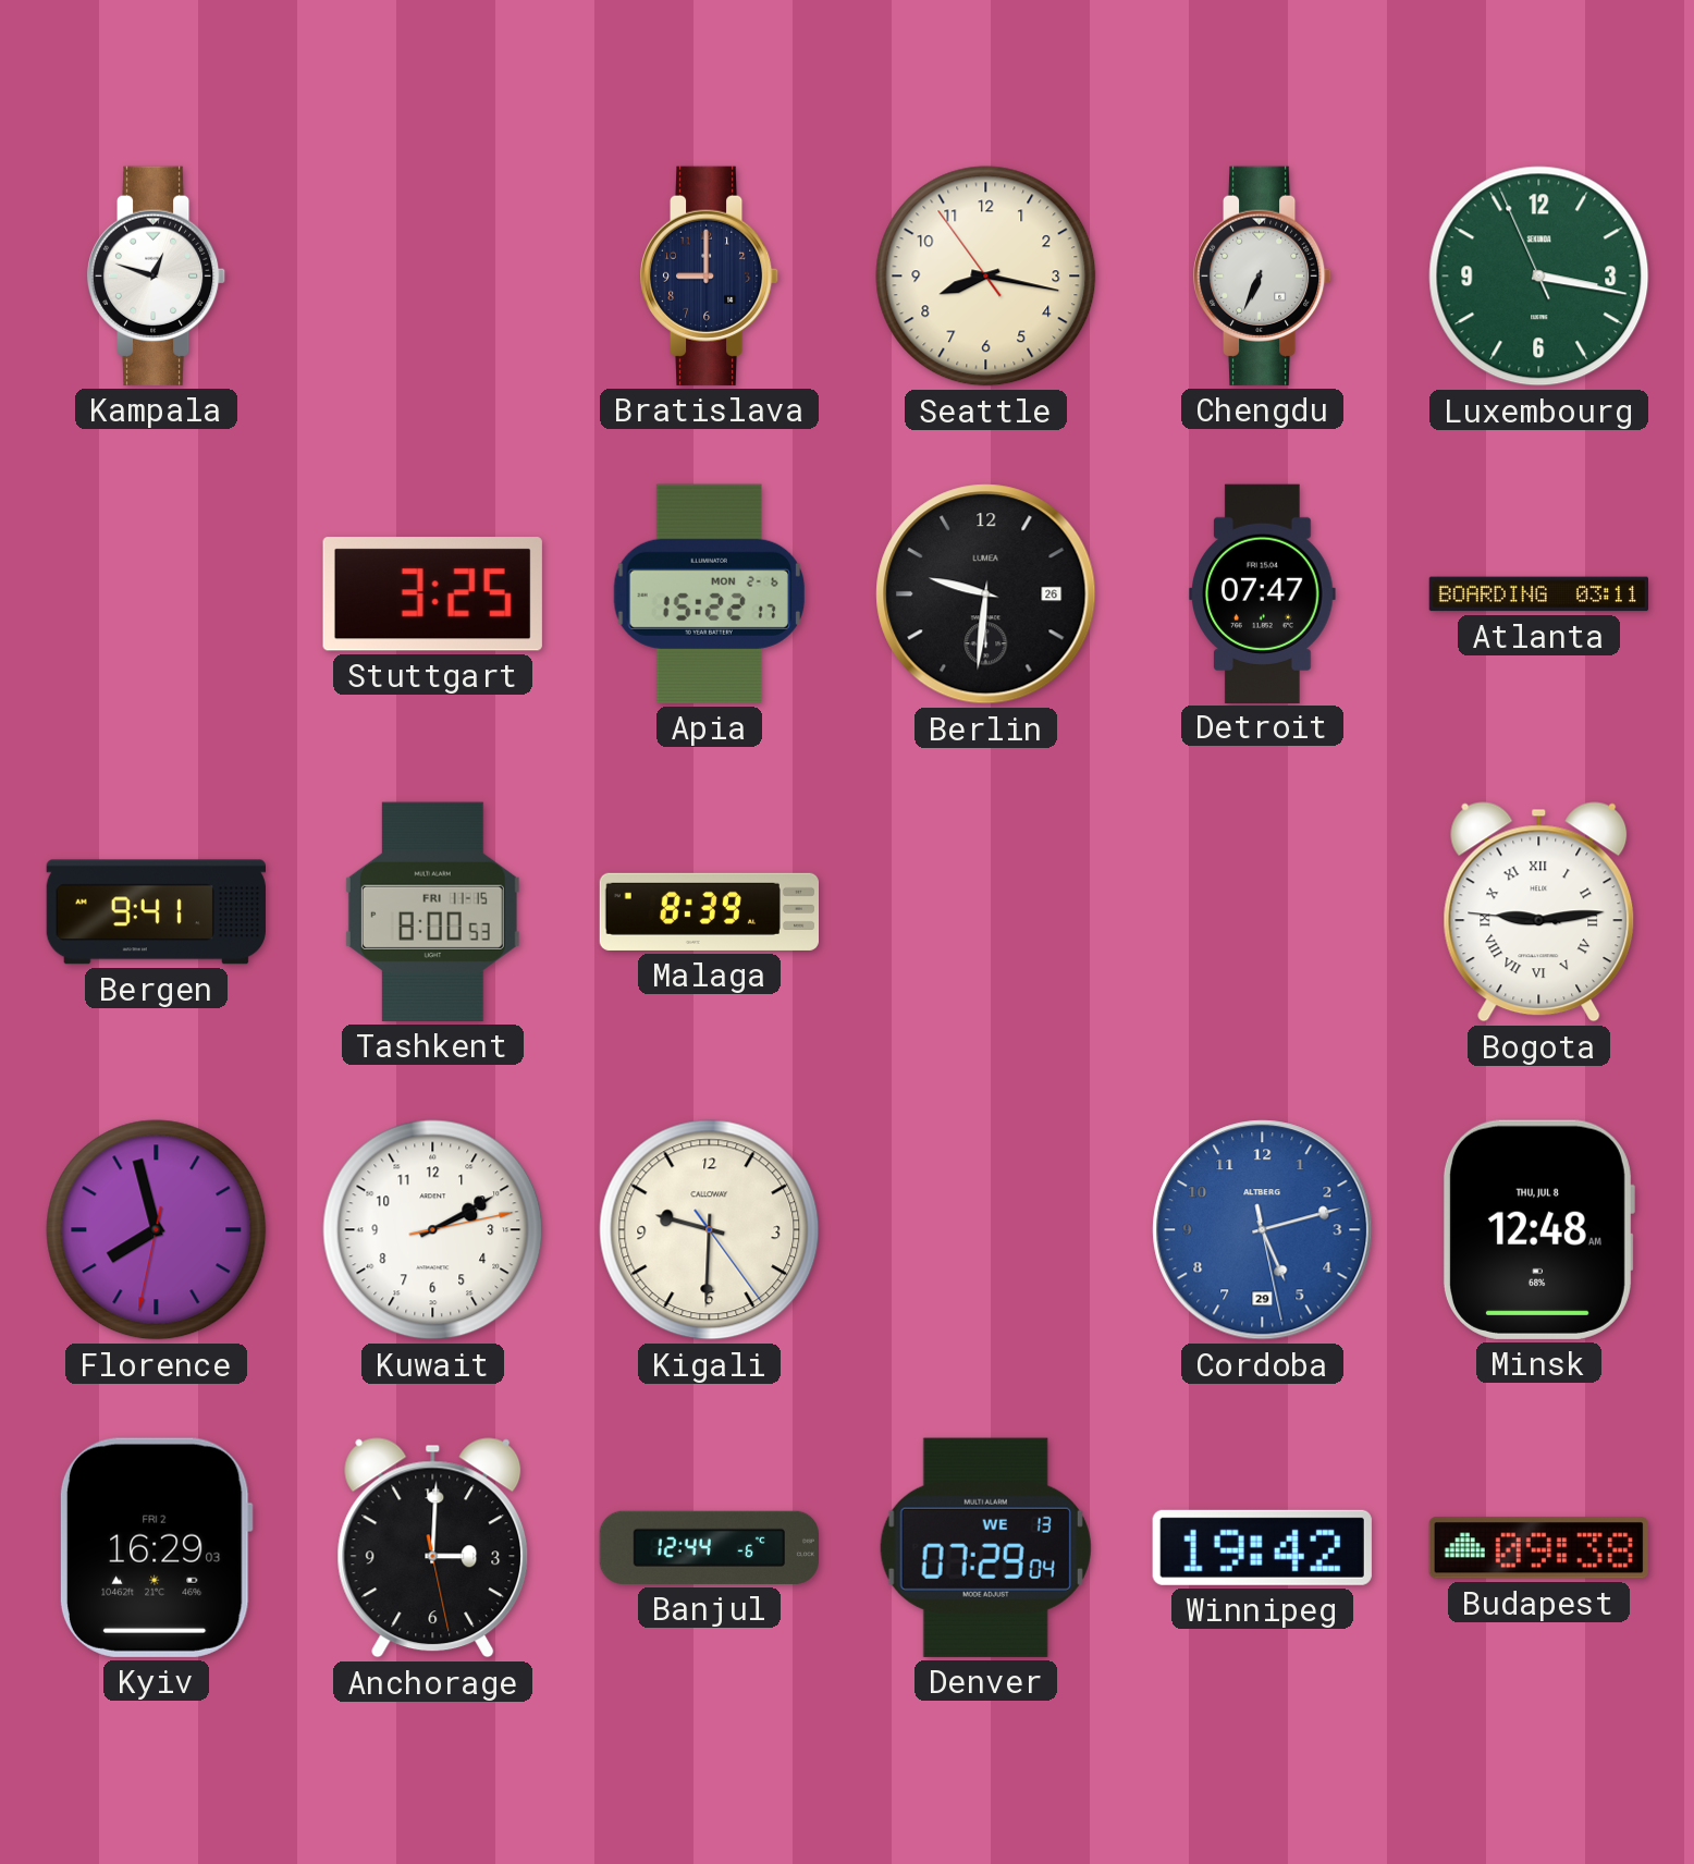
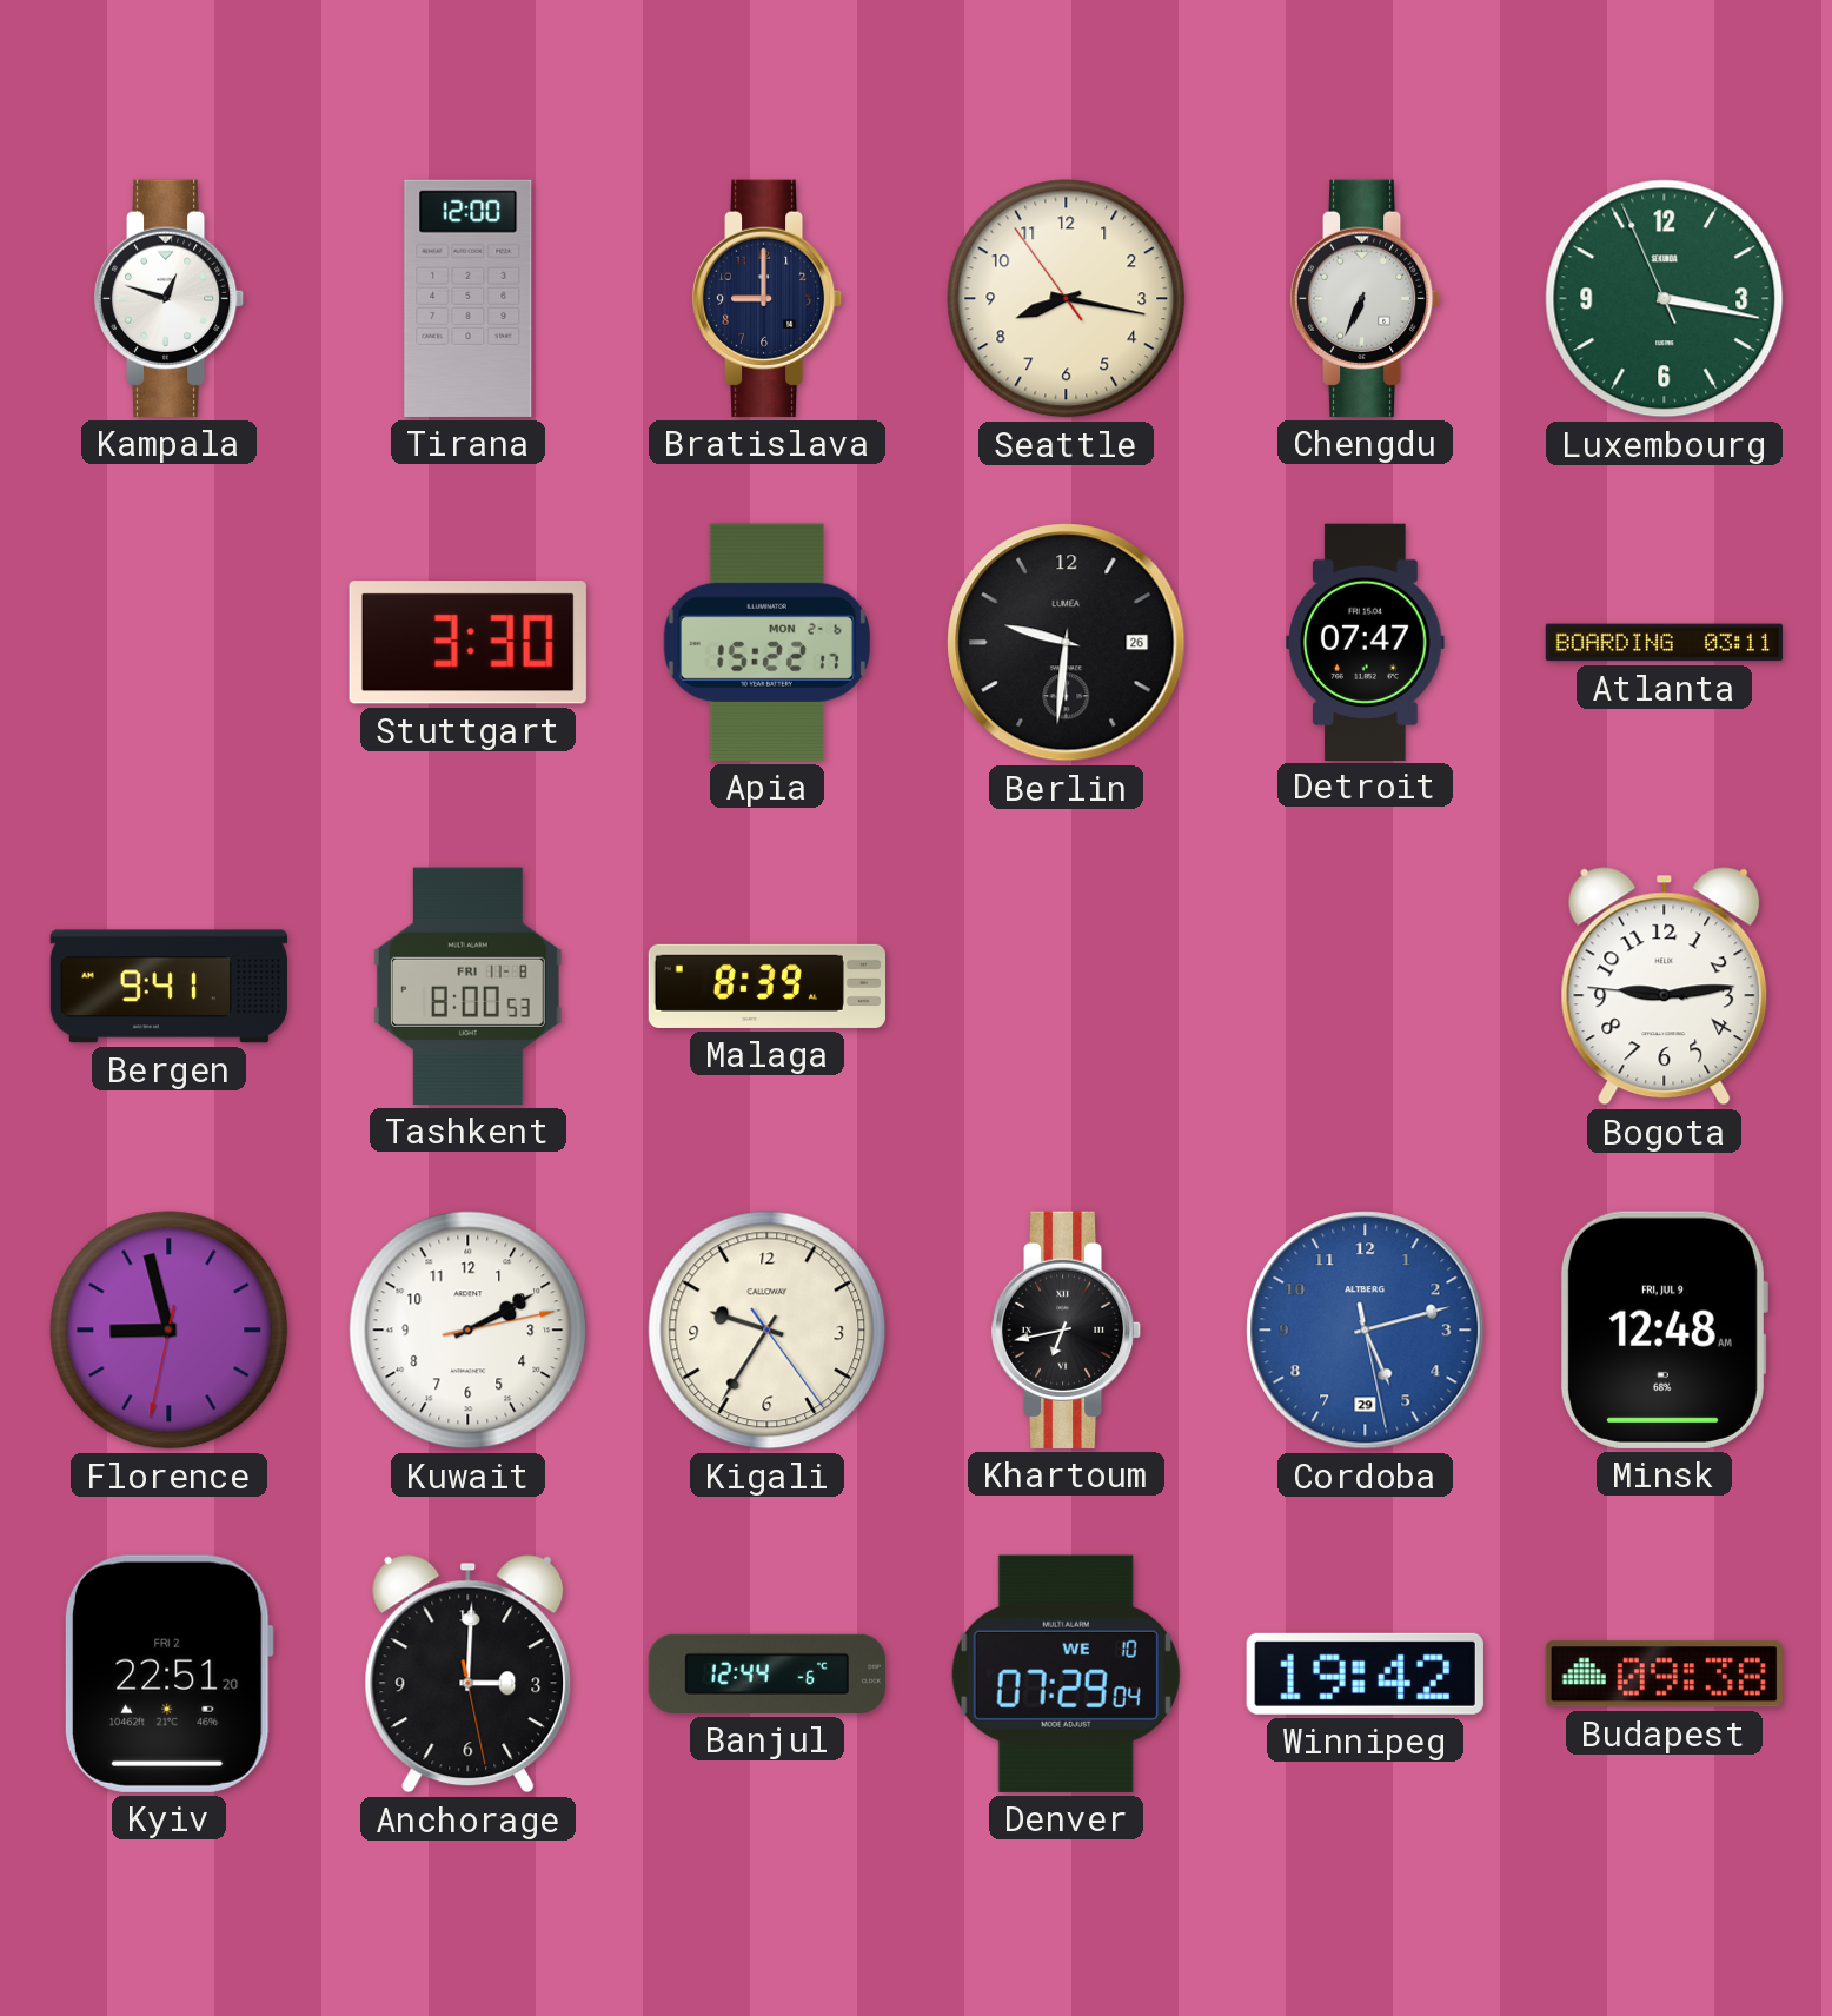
Tirana: none -> 12:00
Stuttgart: 3:25 -> 3:30
Tashkent date: FRI 11-15 -> FRI 11-8
Bogota numerals: Roman -> Arabic
Florence: 7:57 -> 8:57
Kigali: 9:30 -> 9:35
Khartoum: none -> 6:43
Minsk date: THU, JUL 8 -> FRI, JUL 9
Kyiv: 16:29 -> 22:51
Denver date: WE 13 -> WE 10
